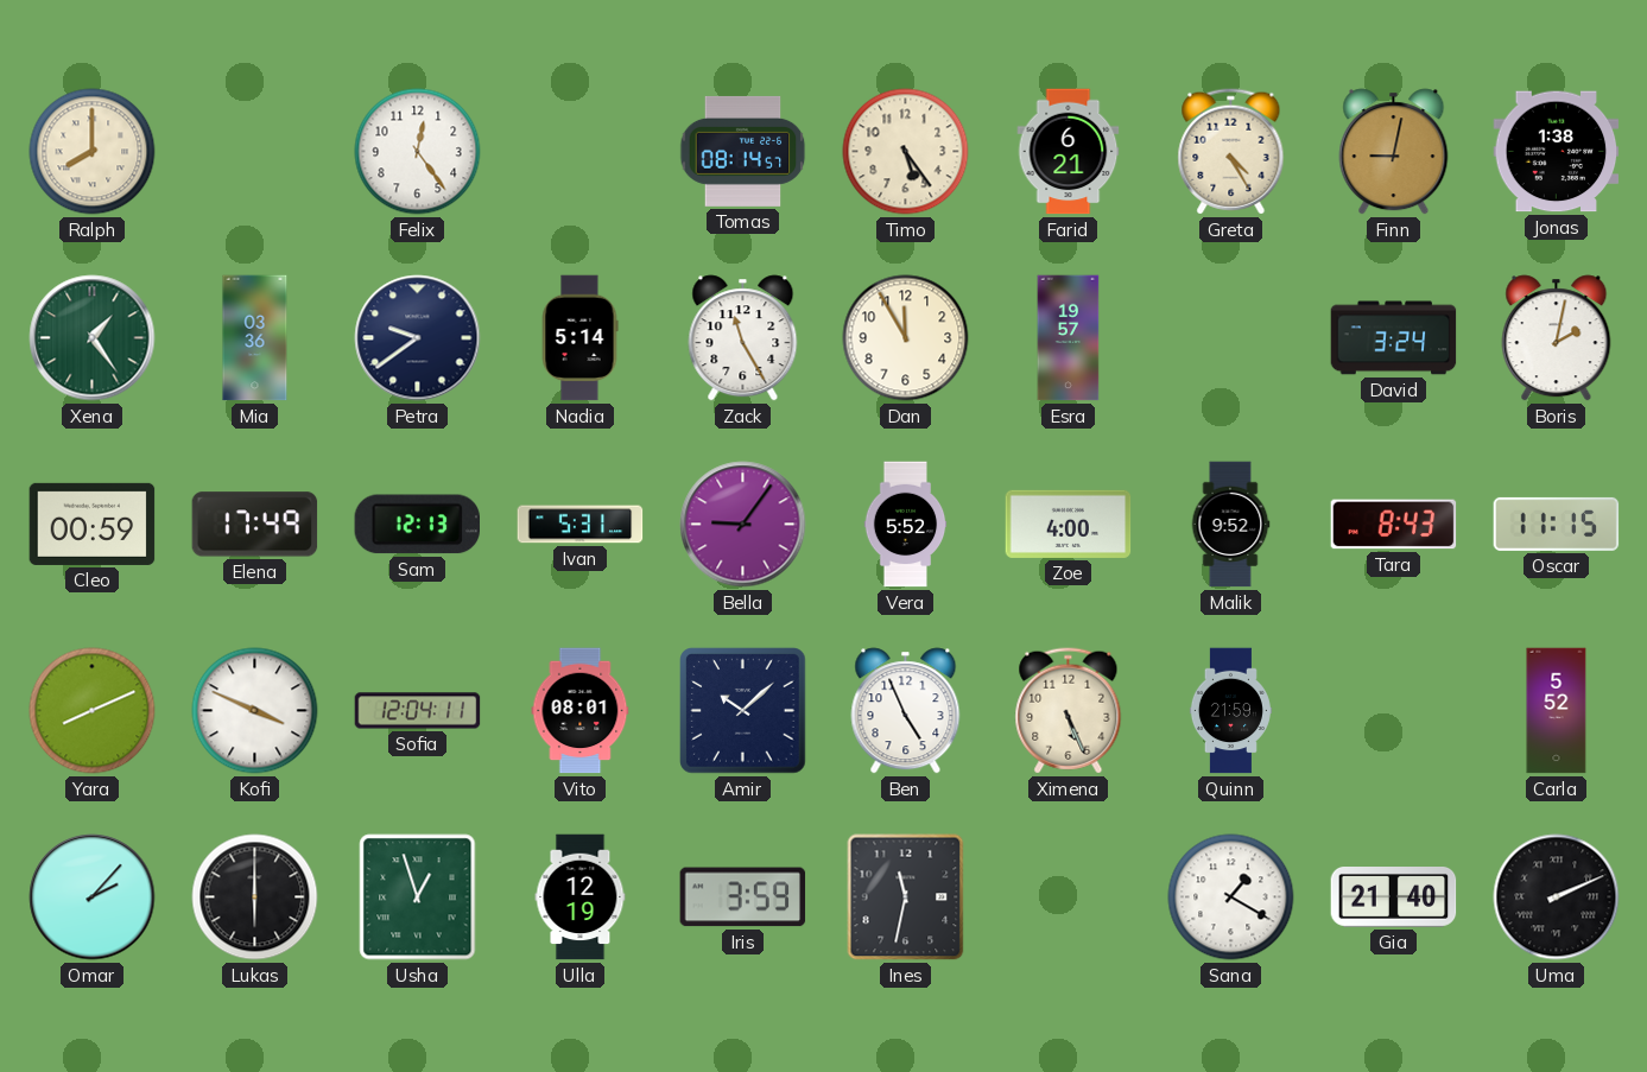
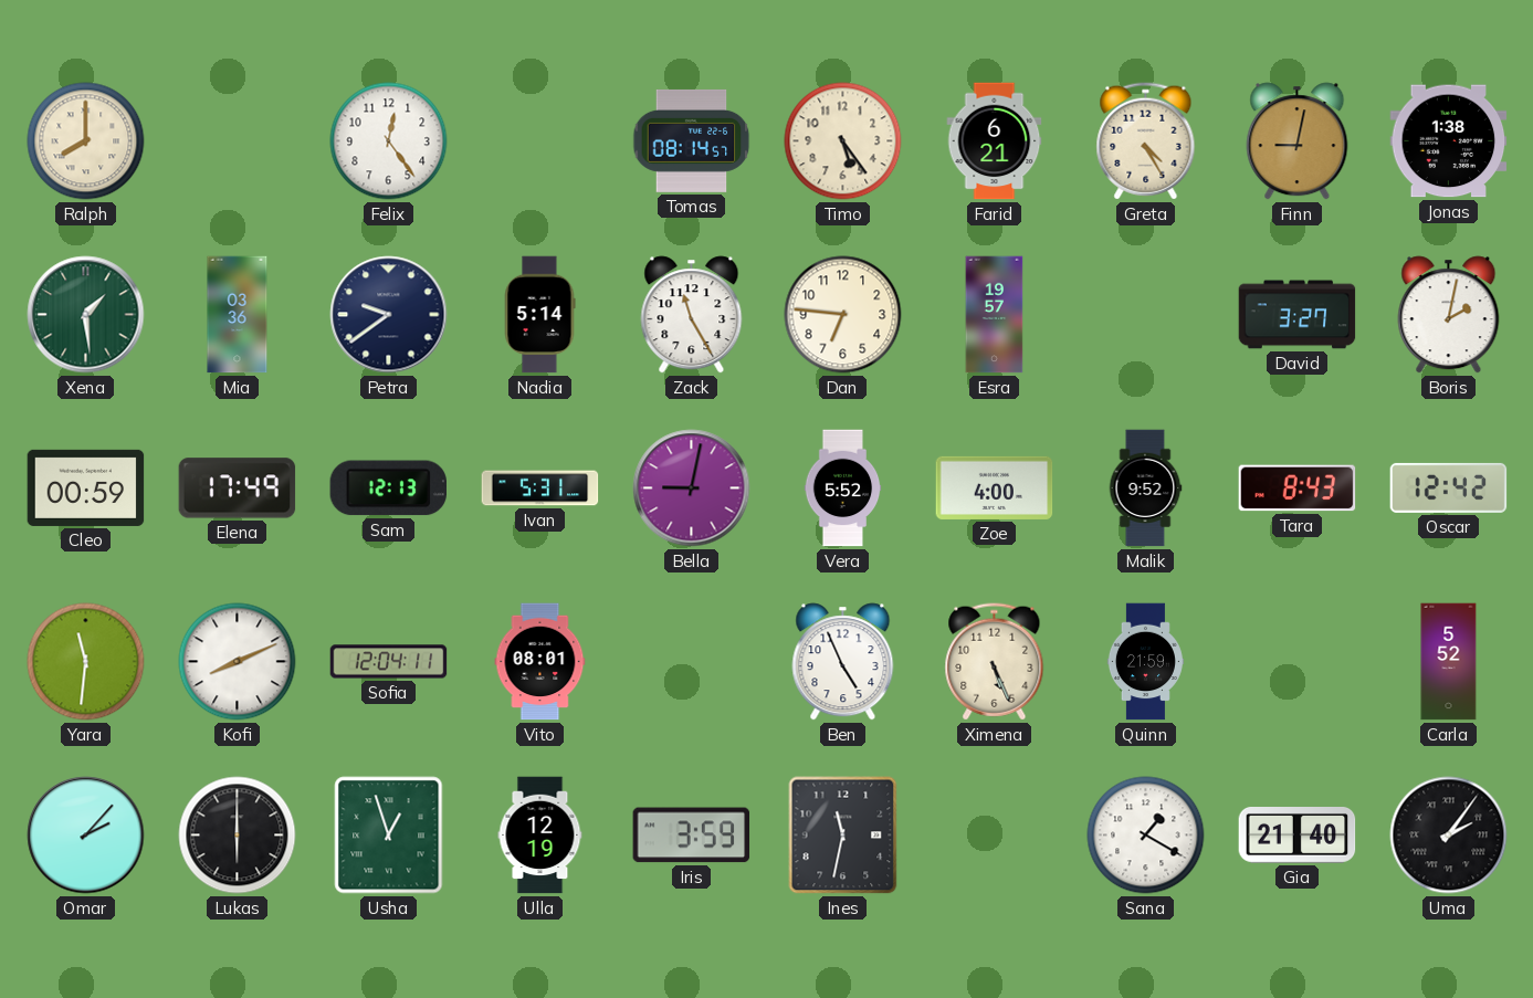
Xena: 1:24 -> 1:29
Dan: 11:55 -> 6:46
David: 3:24 -> 3:27
Bella: 9:06 -> 9:02
Oscar: 11:15 -> 12:42
Yara: 8:11 -> 11:31
Kofi: 3:49 -> 8:11
Amir: 10:08 -> none
Uma: 2:11 -> 2:06
